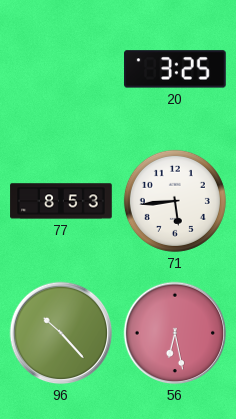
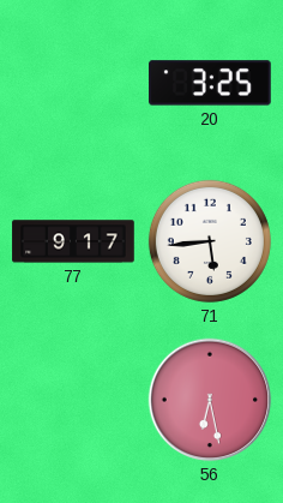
77: 8:53 -> 9:17
96: 10:23 -> none
